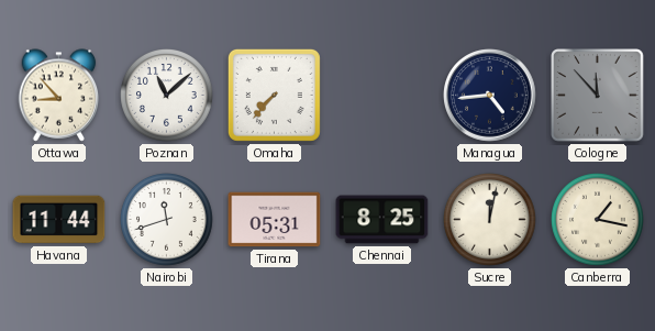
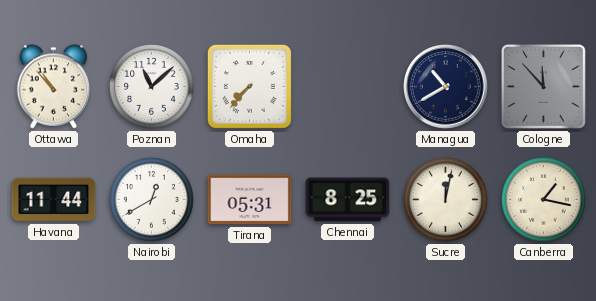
Ottawa: 8:53 -> 10:53
Managua: 4:44 -> 10:40
Nairobi: 11:42 -> 12:40
